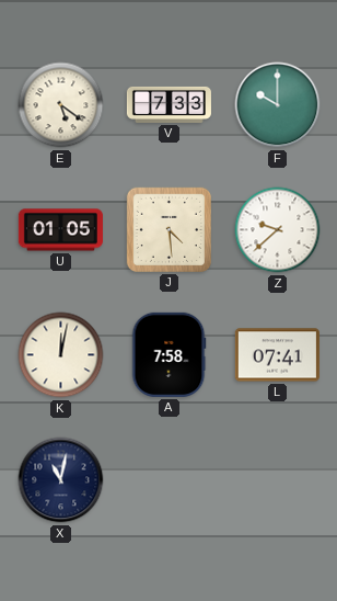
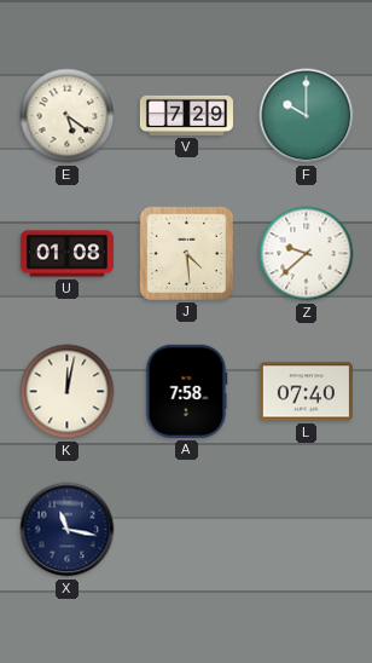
V: 7:33 -> 7:29
U: 01:05 -> 01:08
L: 07:41 -> 07:40
X: 11:02 -> 11:17
